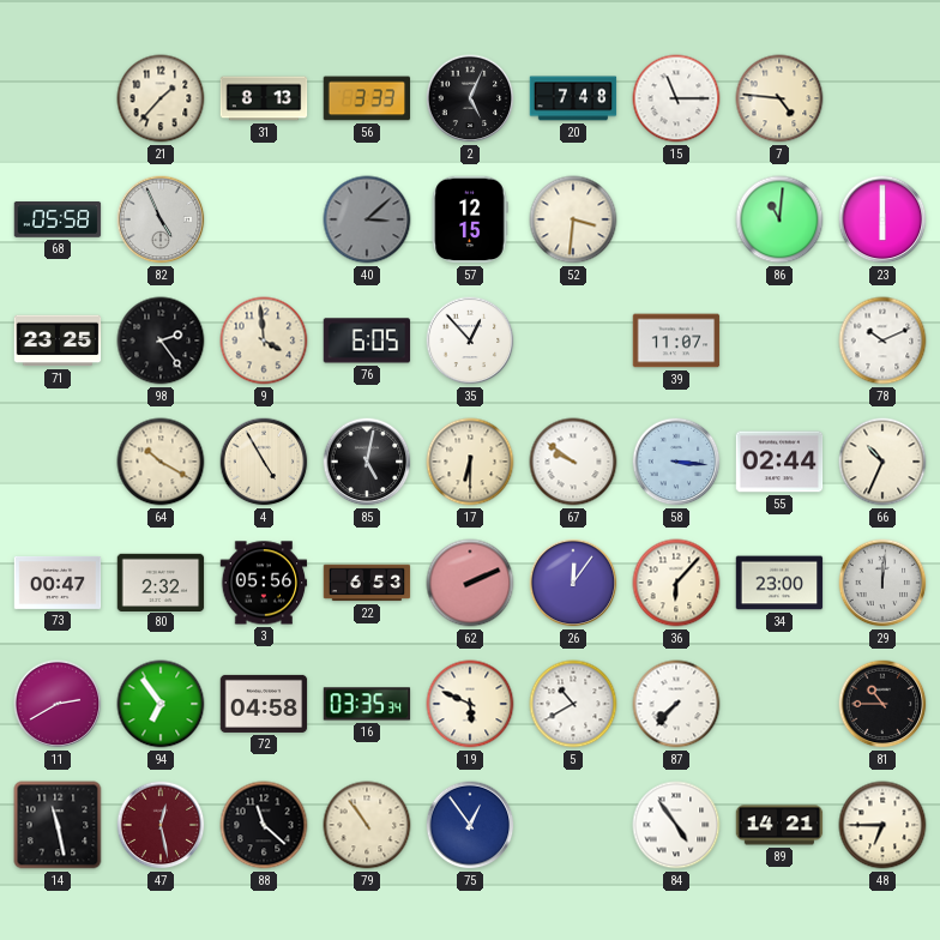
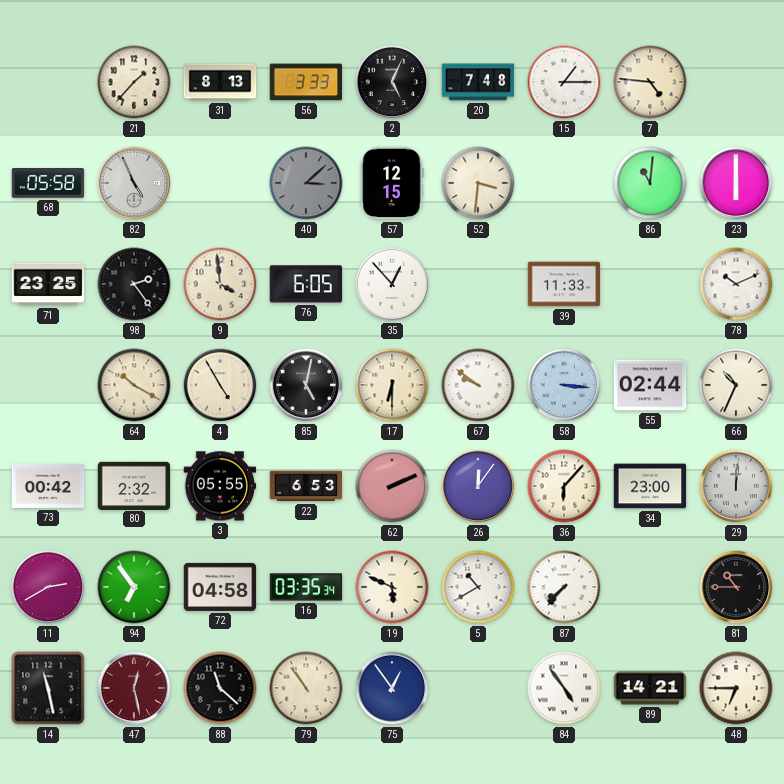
15: 11:15 -> 1:15
39: 11:07 -> 11:33
73: 00:47 -> 00:42
3: 05:56 -> 05:55
